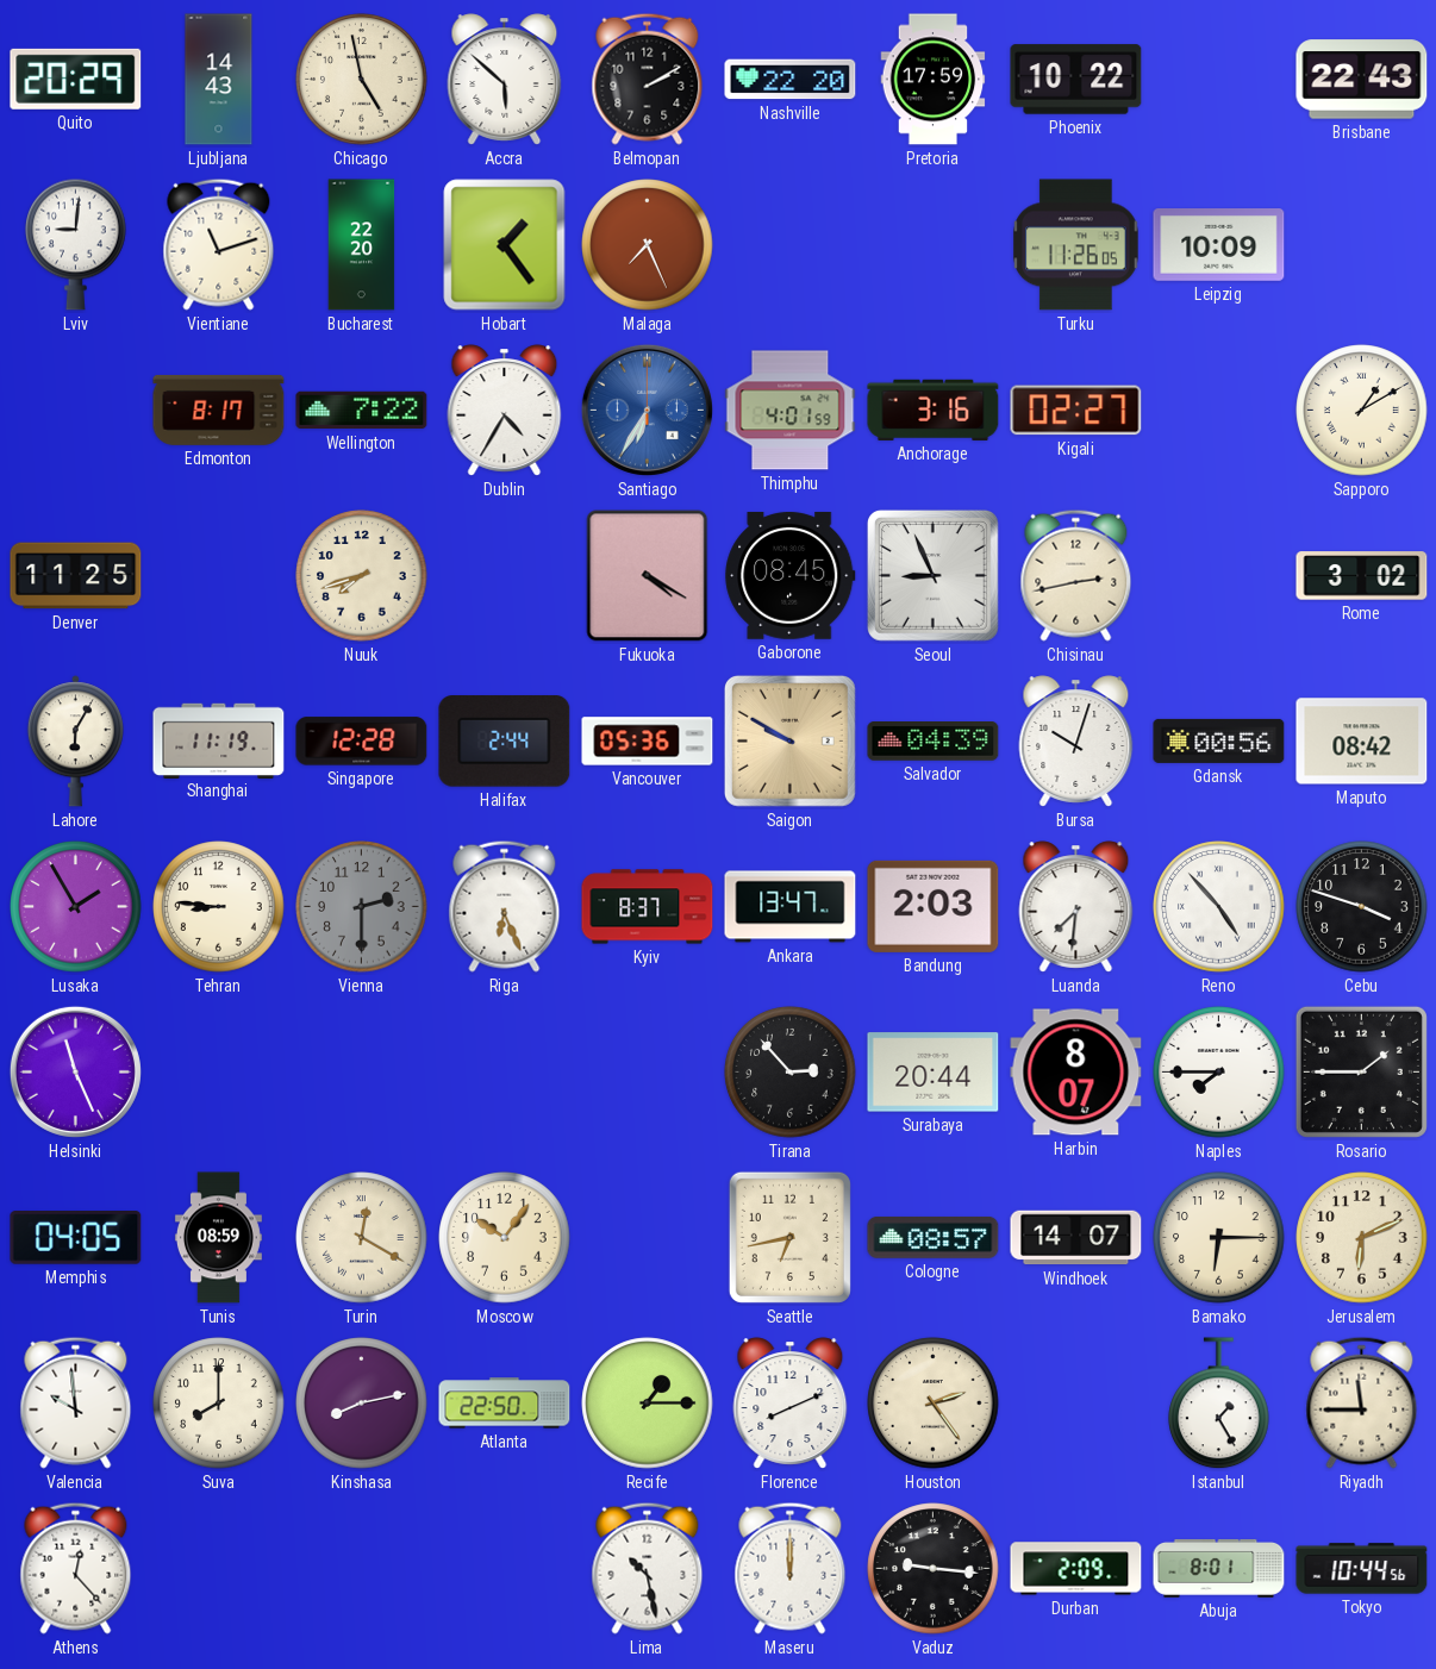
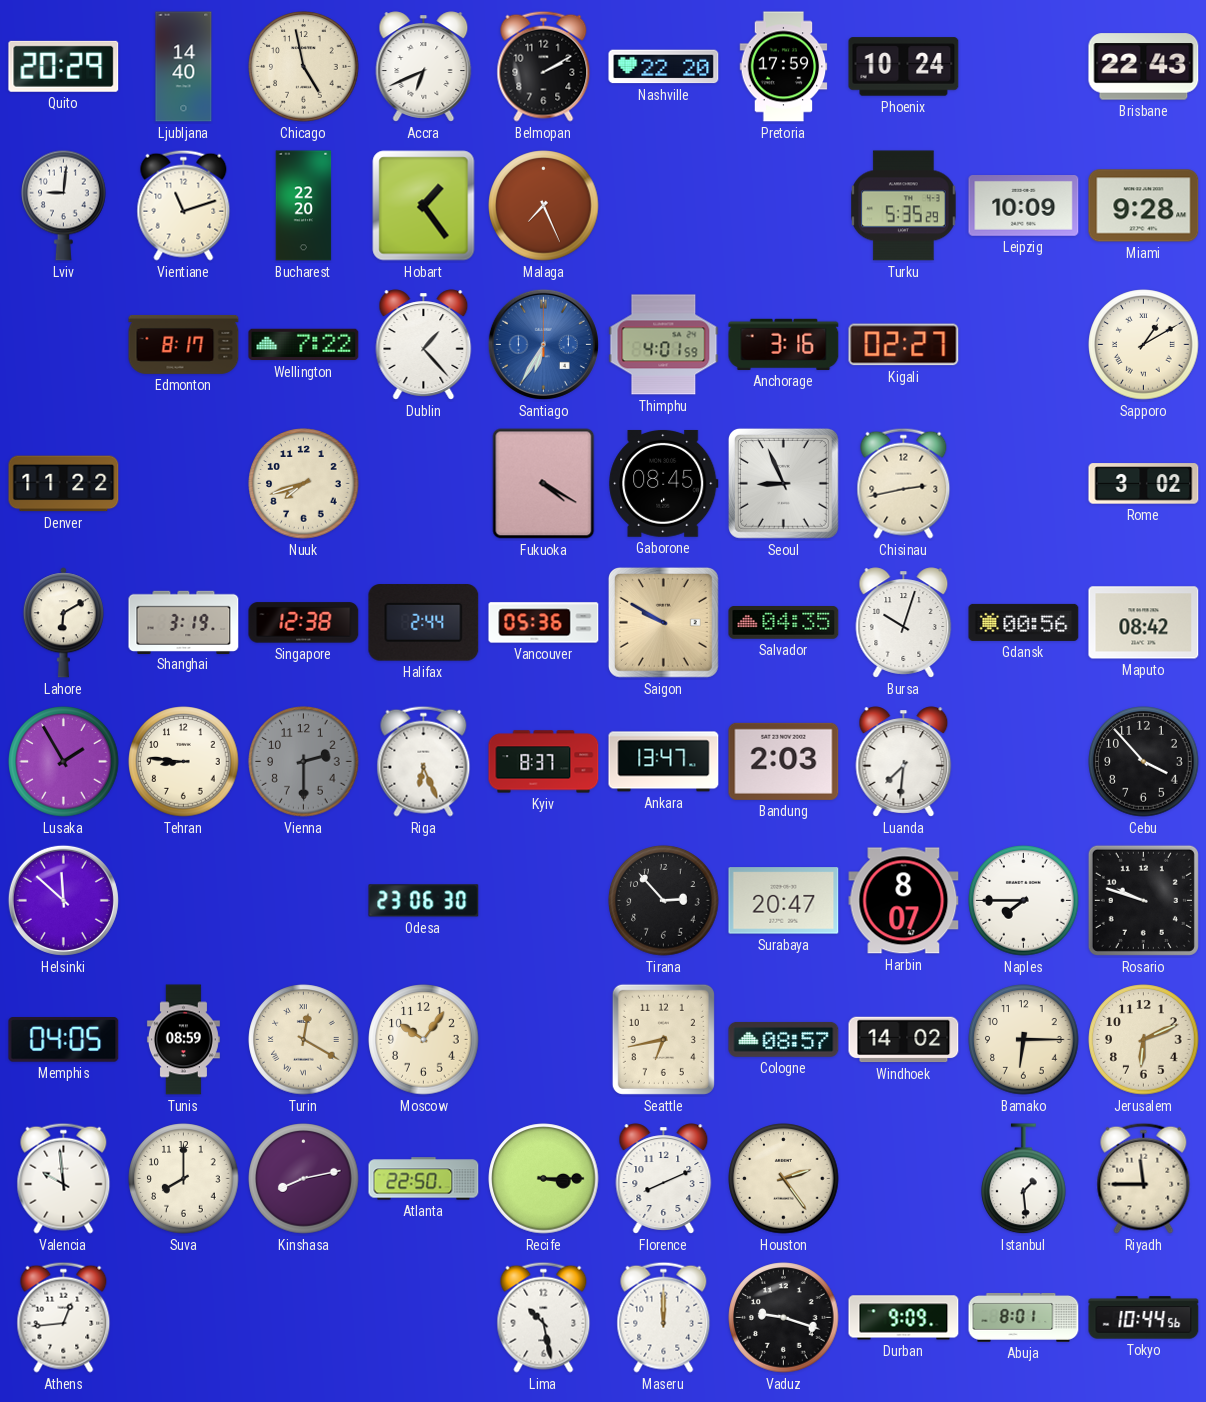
Ljubljana: 14:43 -> 14:40
Accra: 5:52 -> 6:41
Phoenix: 10:22 -> 10:24
Turku: 11:26 -> 5:35
Miami: none -> 9:28
Dublin: 4:35 -> 1:23
Denver: 11:25 -> 11:22
Lahore: 6:05 -> 6:10
Shanghai: 11:19 -> 3:19
Singapore: 12:28 -> 12:38
Salvador: 04:39 -> 04:35
Reno: 4:53 -> none
Cebu: 3:48 -> 3:53
Helsinki: 11:26 -> 11:52
Odesa: none -> 23:06
Surabaya: 20:44 -> 20:47
Rosario: 1:45 -> 9:48
Windhoek: 14:07 -> 14:02
Recife: 1:15 -> 3:15
Istanbul: 1:25 -> 1:29
Athens: 12:23 -> 12:44
Vaduz: 9:16 -> 9:18
Durban: 2:09 -> 9:09
